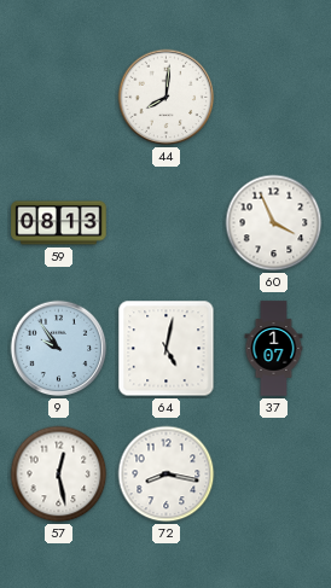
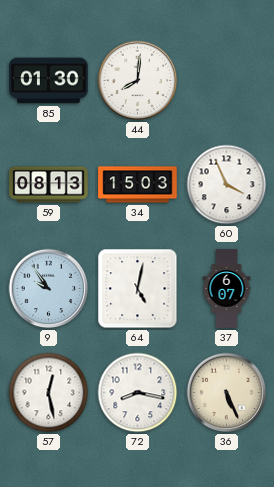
85: none -> 01:30
34: none -> 15:03
37: 1:07 -> 6:07
36: none -> 5:26
